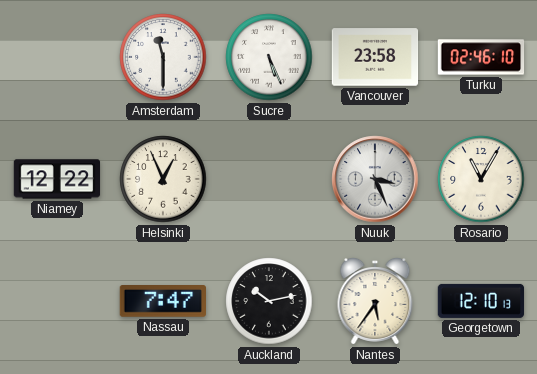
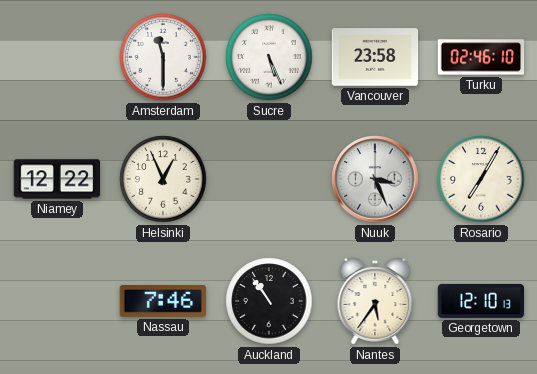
Rosario: 11:05 -> 7:05
Nassau: 7:47 -> 7:46
Auckland: 10:13 -> 10:54
